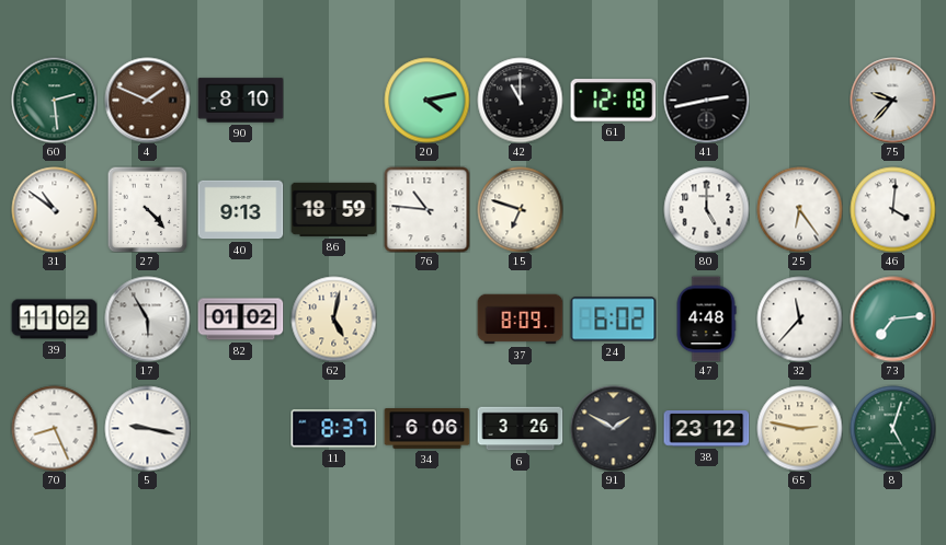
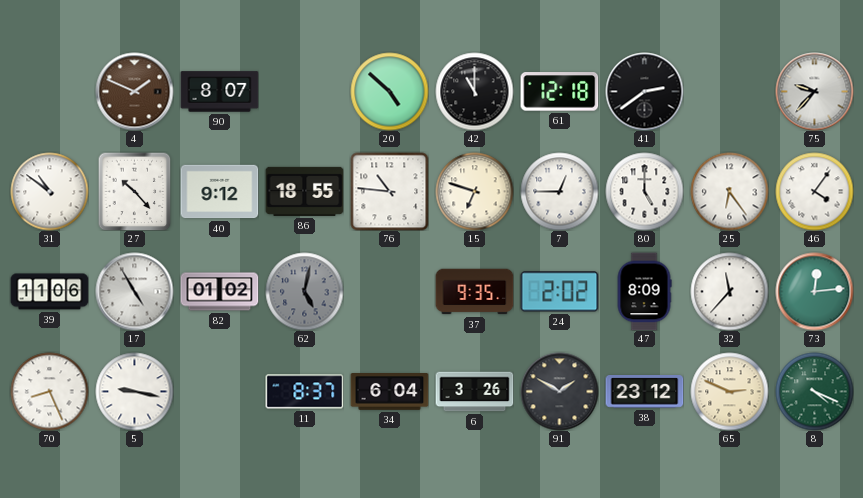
60: 2:29 -> none
90: 8:10 -> 8:07
20: 4:13 -> 4:52
41: 2:43 -> 2:39
27: 4:23 -> 10:23
40: 9:13 -> 9:12
86: 18:59 -> 18:55
7: none -> 12:45
46: 4:01 -> 4:06
39: 11:02 -> 11:06
17: 5:55 -> 4:55
62 dial: cream -> grey
37: 8:09 -> 9:35
24: 6:02 -> 2:02
47: 4:48 -> 8:09
73: 7:14 -> 12:14
34: 6:06 -> 6:04
65: 2:47 -> 2:49
8: 5:03 -> 4:19
